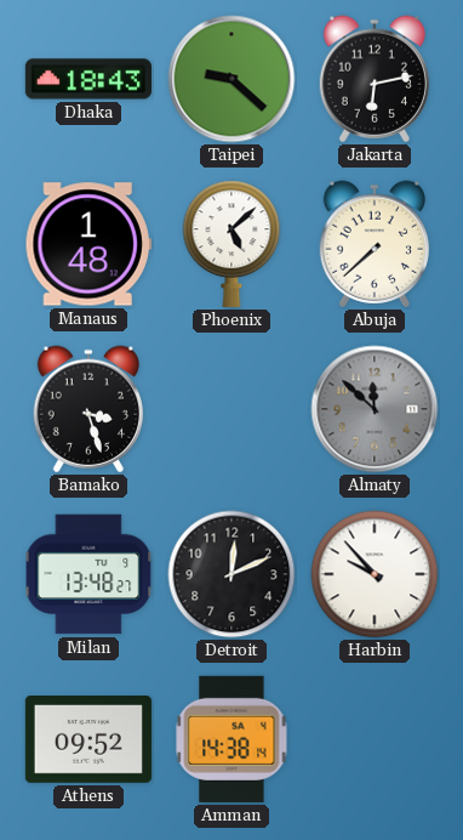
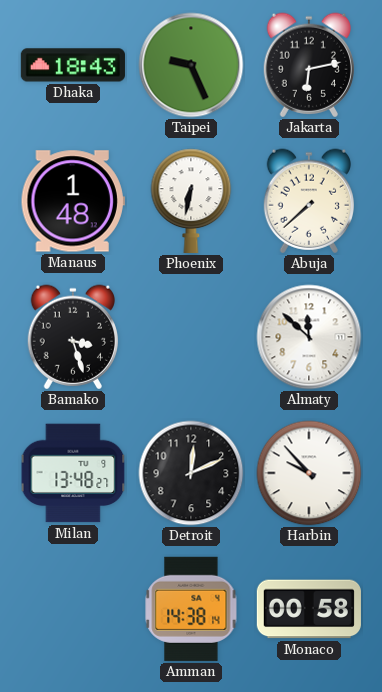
Taipei: 9:22 -> 9:26
Phoenix: 5:08 -> 6:32
Almaty dial: grey -> white
Athens: 09:52 -> none
Monaco: none -> 00:58
